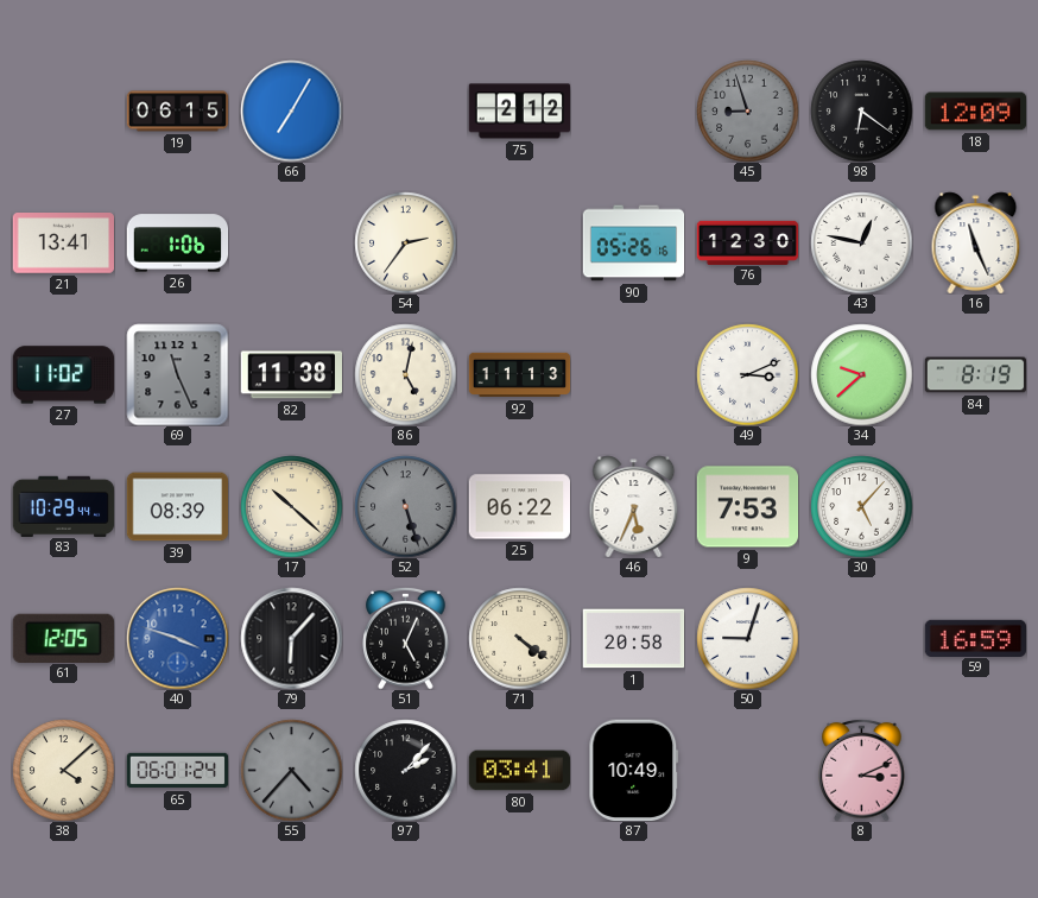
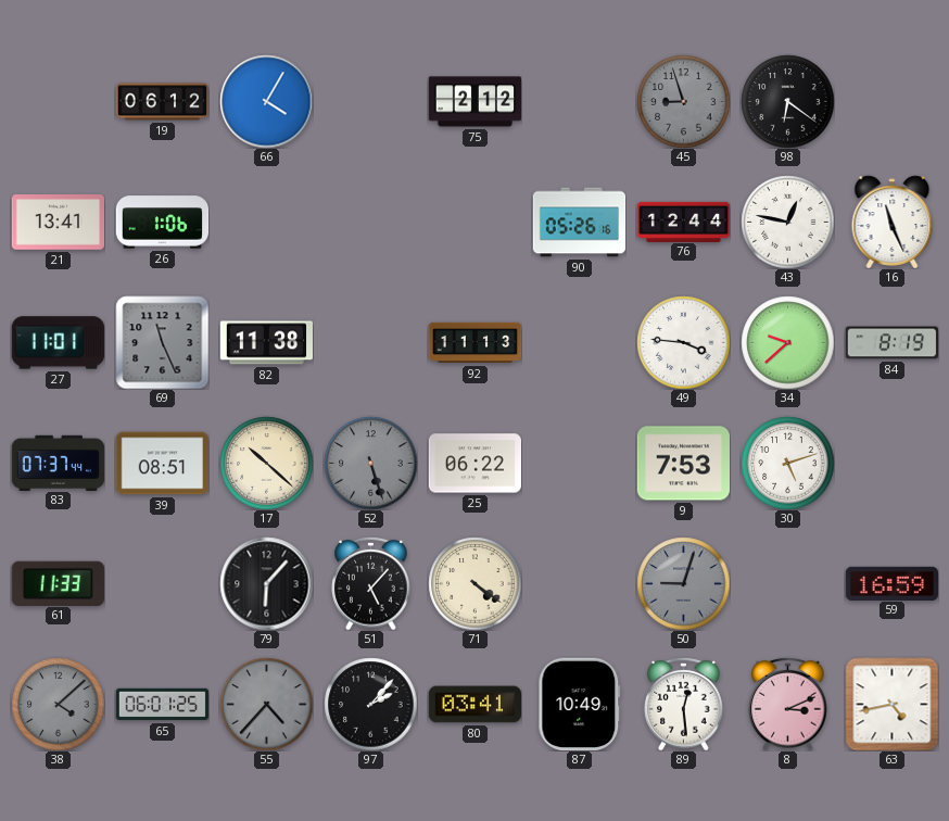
19: 06:15 -> 06:12
66: 7:05 -> 4:05
18: 12:09 -> none
54: 2:36 -> none
76: 12:30 -> 12:44
27: 11:02 -> 11:01
86: 5:02 -> none
49: 3:11 -> 3:46
83: 10:29 -> 07:37
39: 08:39 -> 08:51
46: 5:34 -> none
30: 5:07 -> 5:12
61: 12:05 -> 11:33
40: 3:48 -> none
51: 5:04 -> 5:07
1: 20:58 -> none
50 dial: white -> grey
38 dial: cream -> grey
65: 06:01:24 -> 06:01:25
89: none -> 12:29
63: none -> 4:43
